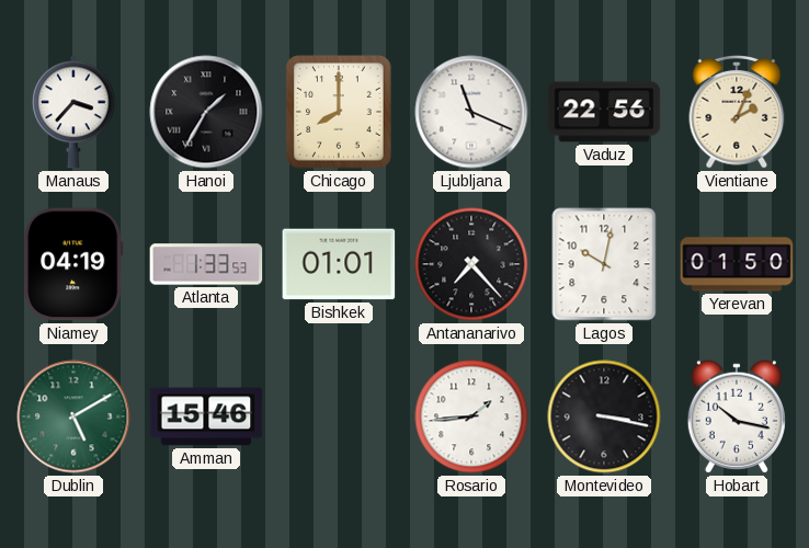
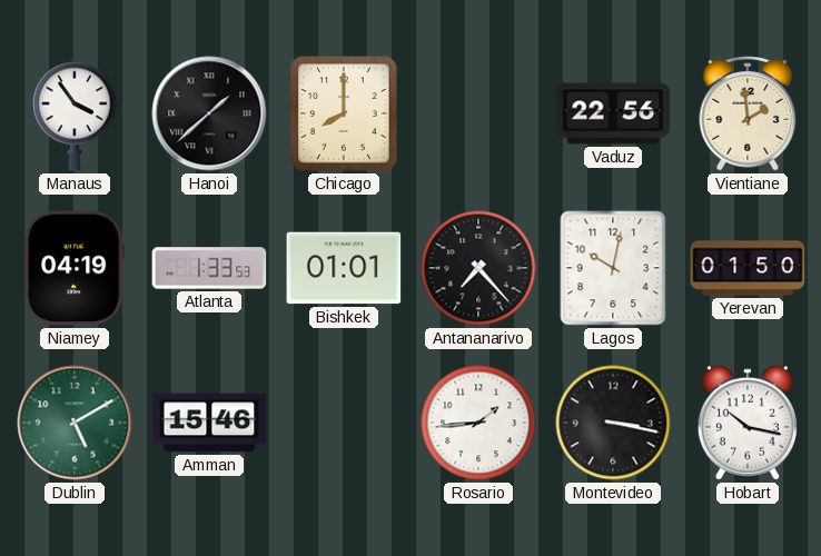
Manaus: 3:37 -> 3:54
Hanoi: 1:35 -> 1:38
Ljubljana: 11:19 -> none
Vientiane: 2:04 -> 1:59
